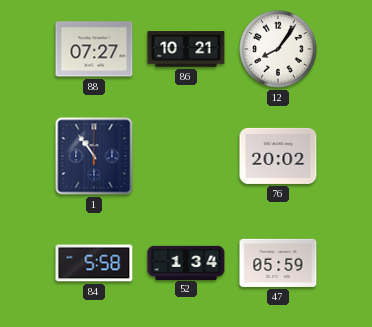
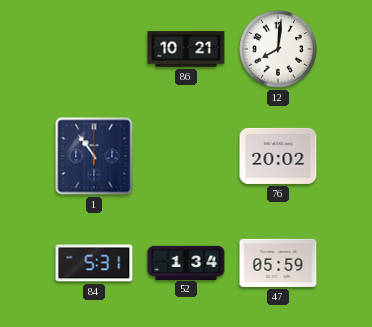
88: 07:27 -> none
12: 8:06 -> 8:01
84: 5:58 -> 5:31
